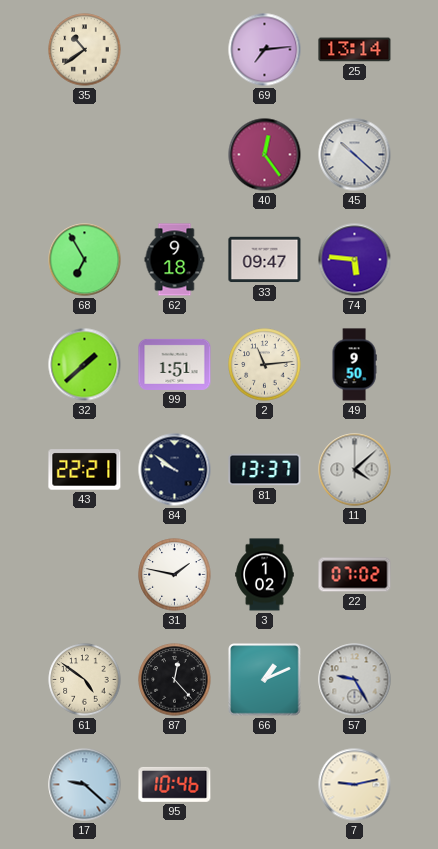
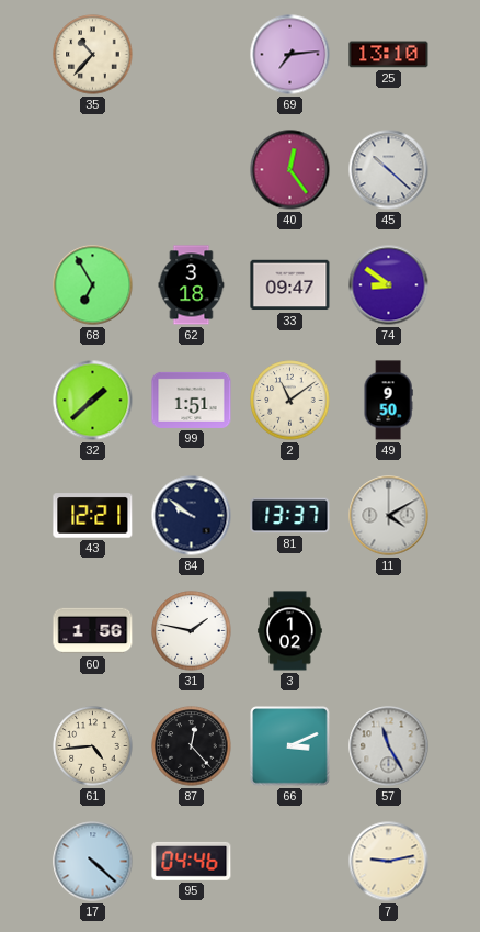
35: 10:39 -> 10:37
25: 13:14 -> 13:10
62: 9:18 -> 3:18
74: 5:46 -> 8:51
2: 11:14 -> 11:09
43: 22:21 -> 12:21
11: 4:08 -> 4:10
60: none -> 1:56
22: 07:02 -> none
61: 4:51 -> 4:44
66: 1:11 -> 3:11
57: 9:25 -> 11:25
17: 9:22 -> 4:22
95: 10:46 -> 04:46
